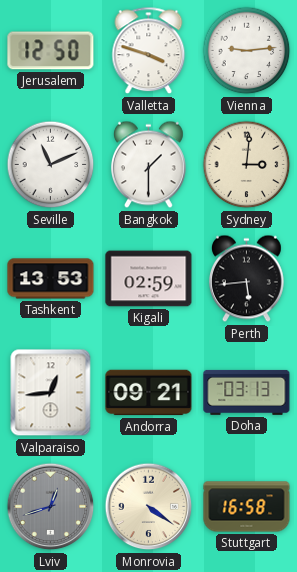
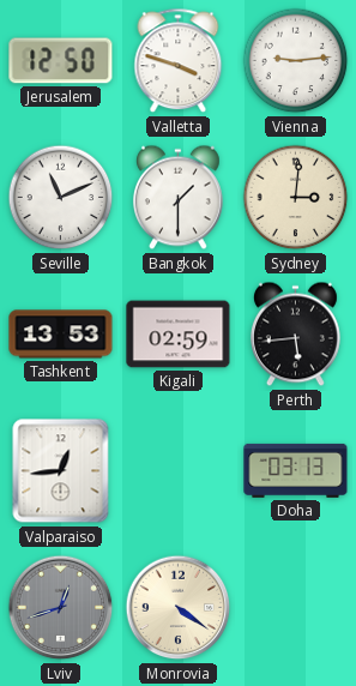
Andorra: 09:21 -> none
Stuttgart: 16:58 -> none
